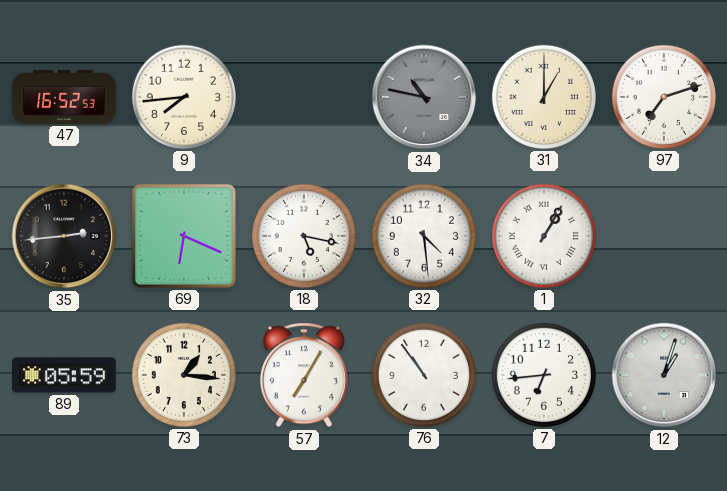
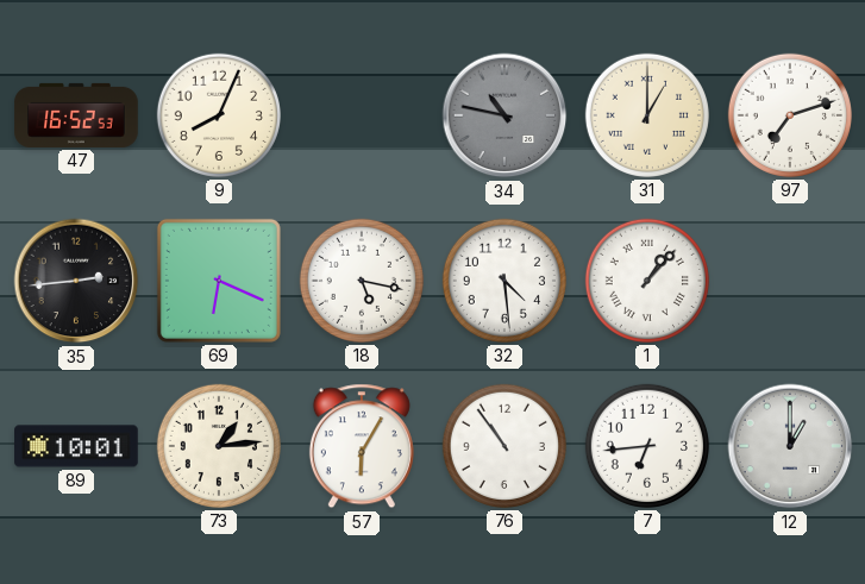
9: 7:44 -> 8:04
1: 1:05 -> 1:07
89: 05:59 -> 10:01
73: 1:16 -> 1:14
57: 7:05 -> 6:05
12: 1:03 -> 1:00
